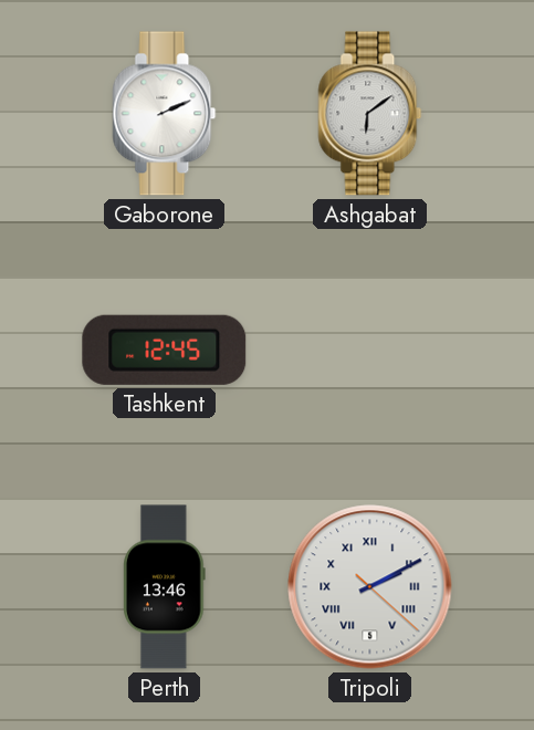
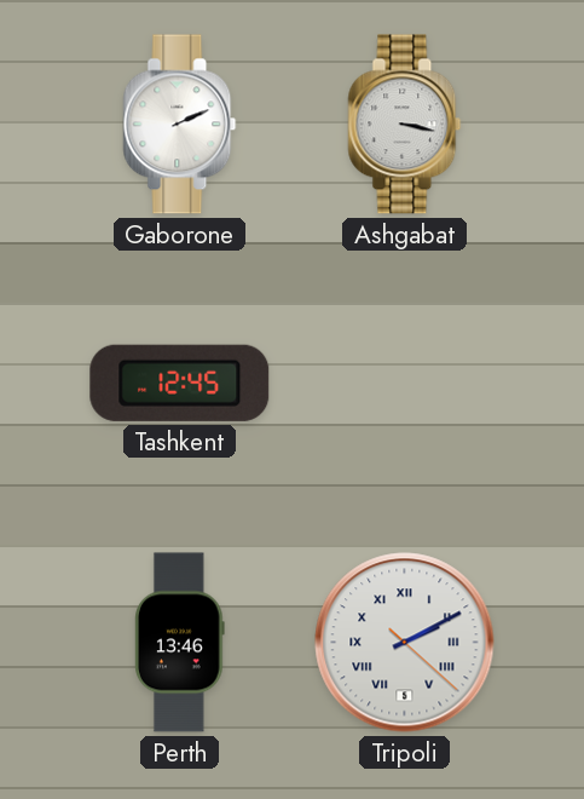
Ashgabat: 6:09 -> 3:17
